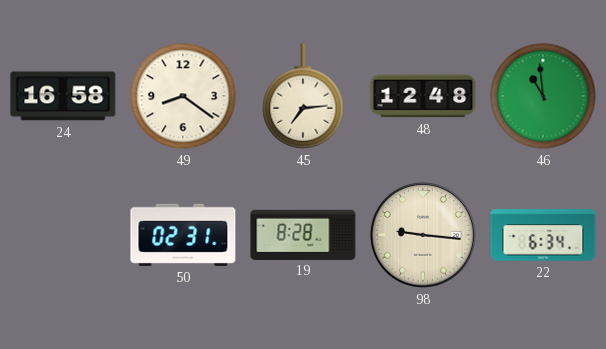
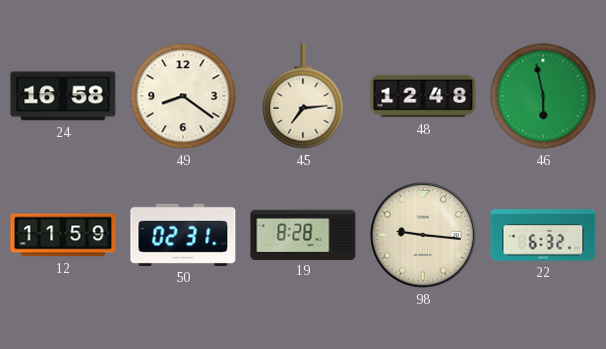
46: 10:59 -> 5:58
12: none -> 11:59
22: 6:34 -> 6:32
